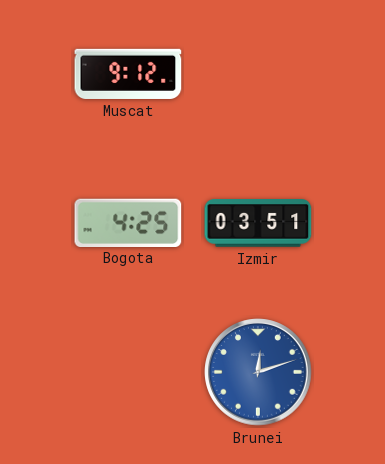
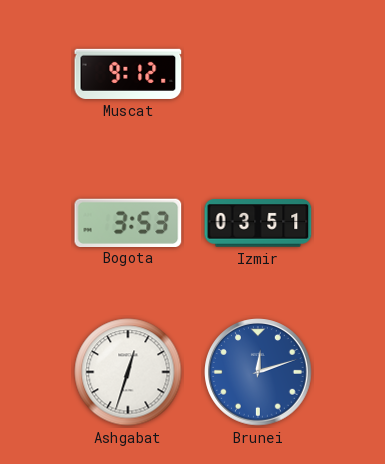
Bogota: 4:25 -> 3:53
Ashgabat: none -> 12:33
